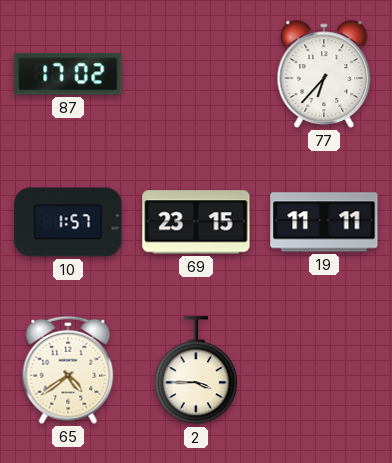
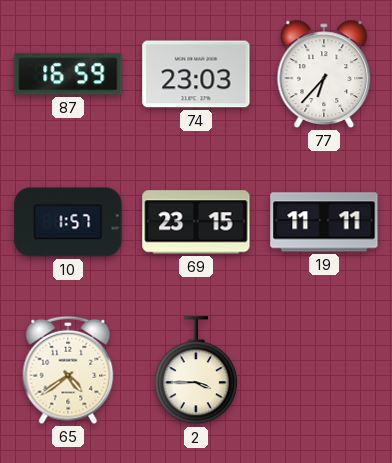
87: 17:02 -> 16:59
74: none -> 23:03
